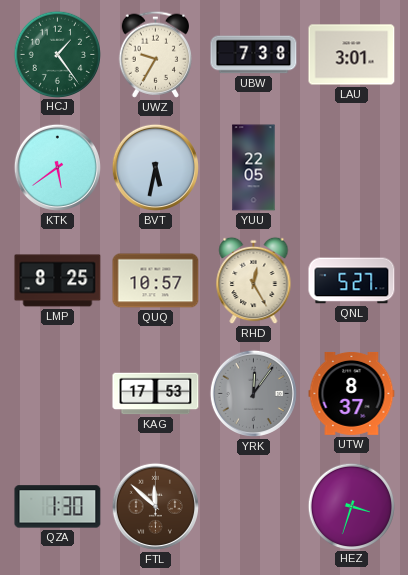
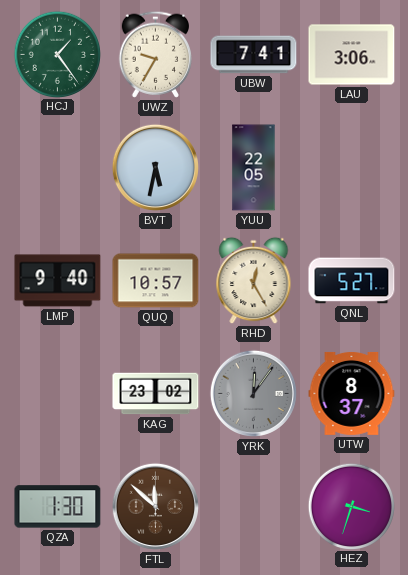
UBW: 7:38 -> 7:41
LAU: 3:01 -> 3:06
KTK: 5:39 -> none
LMP: 8:25 -> 9:40
KAG: 17:53 -> 23:02
